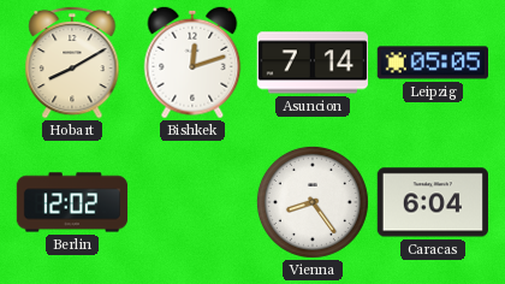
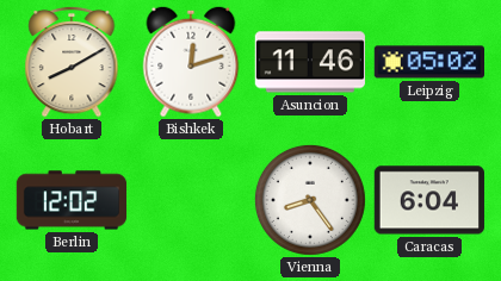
Asuncion: 7:14 -> 11:46
Leipzig: 05:05 -> 05:02
